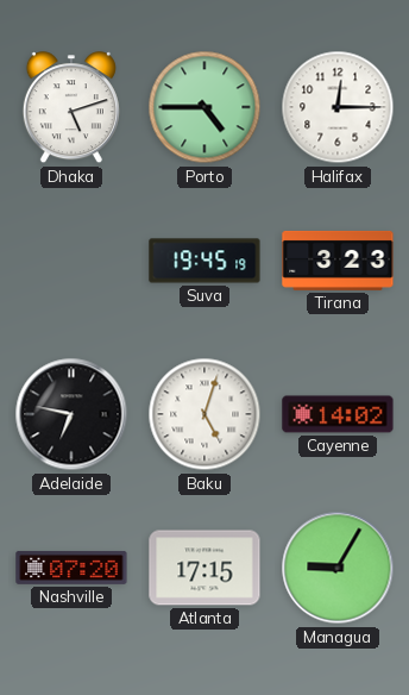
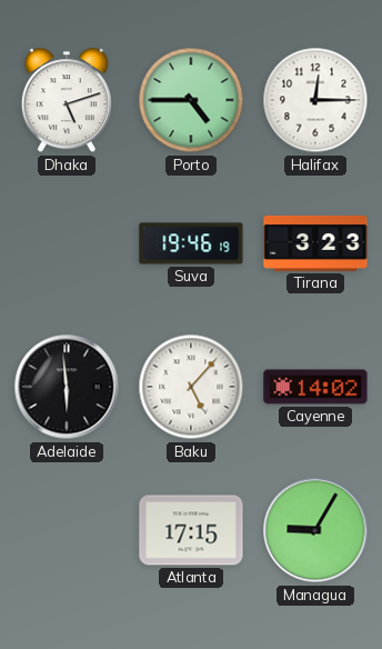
Suva: 19:45 -> 19:46
Adelaide: 6:47 -> 5:59
Baku: 5:03 -> 5:07
Nashville: 07:20 -> none
